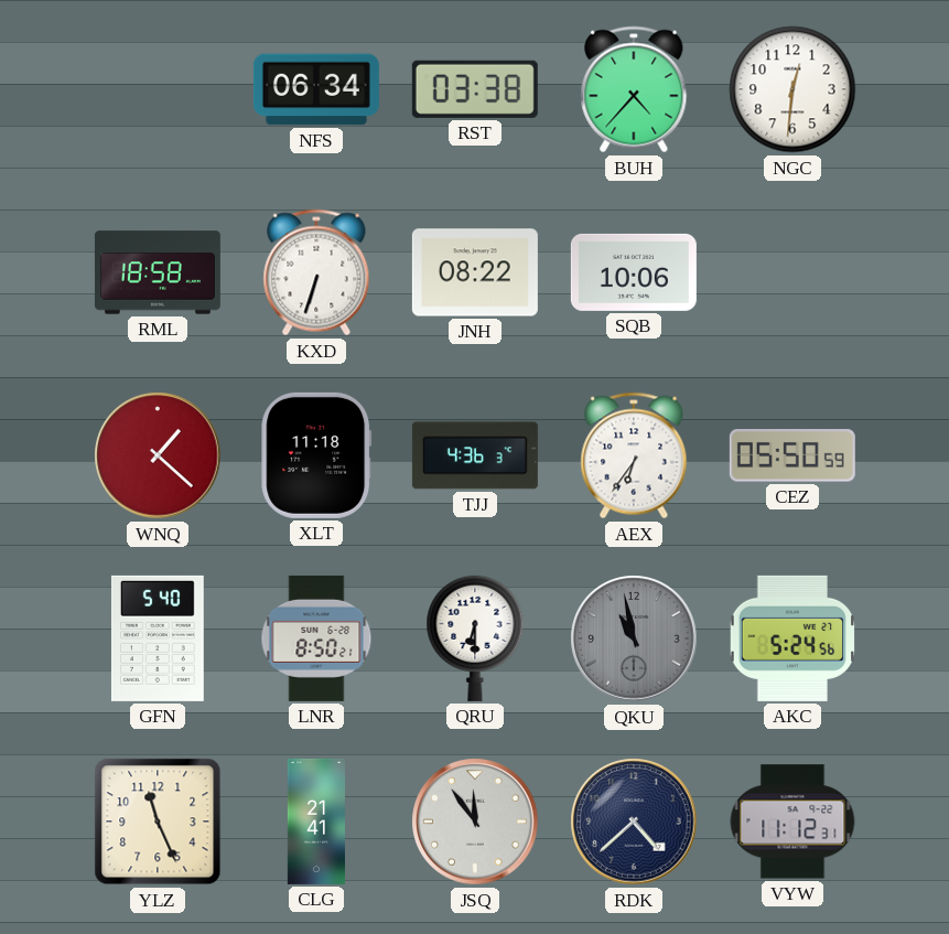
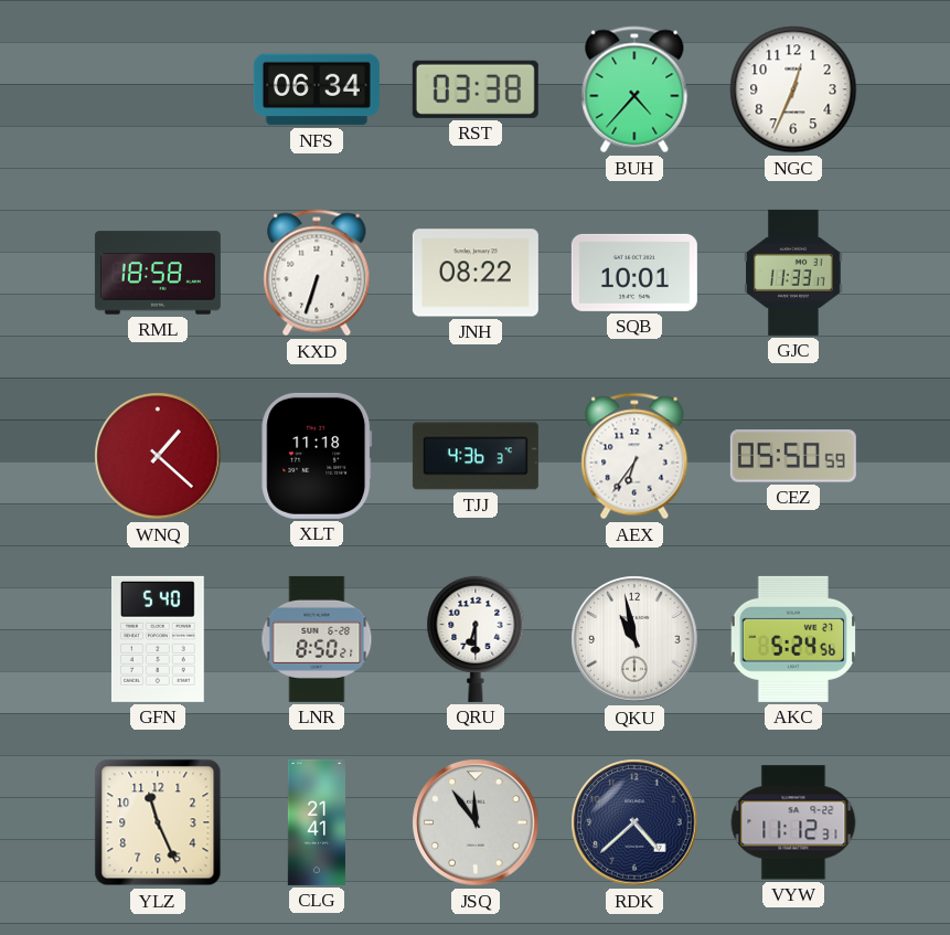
NGC: 12:31 -> 12:34
SQB: 10:06 -> 10:01
GJC: none -> 11:33
QKU dial: grey -> white
